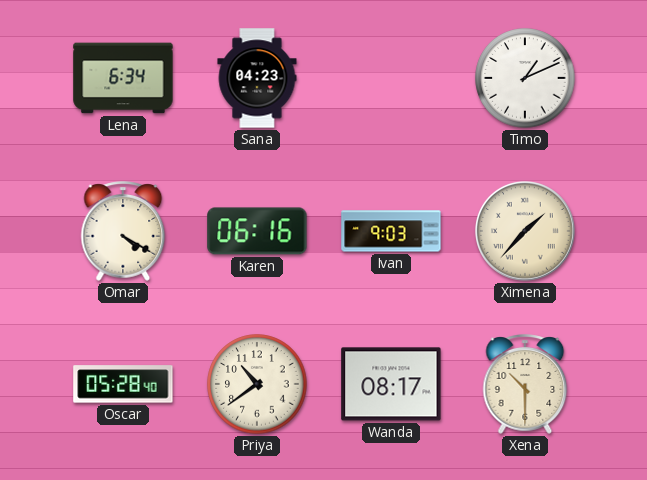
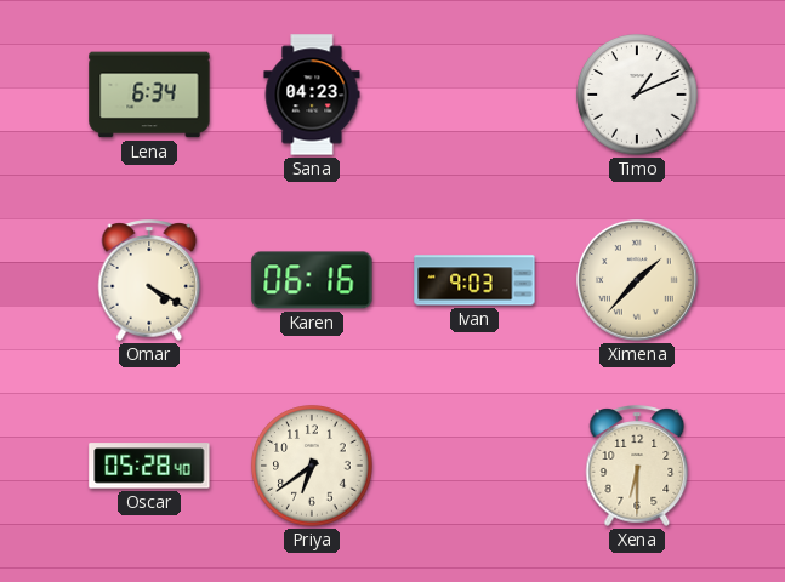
Priya: 10:39 -> 6:39
Wanda: 08:17 -> none
Xena: 10:30 -> 6:30
